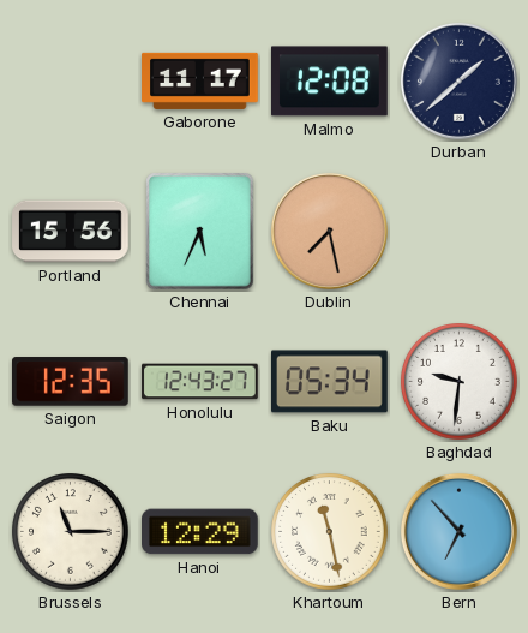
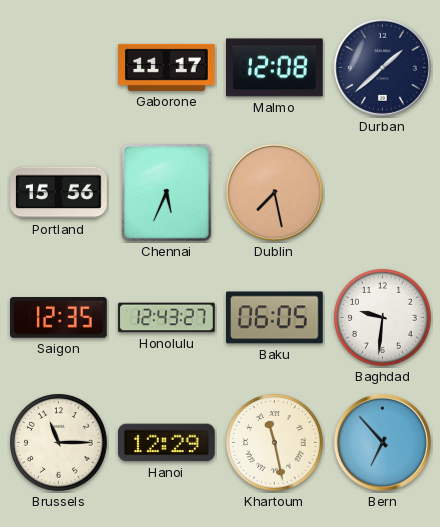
Baku: 05:34 -> 06:05
